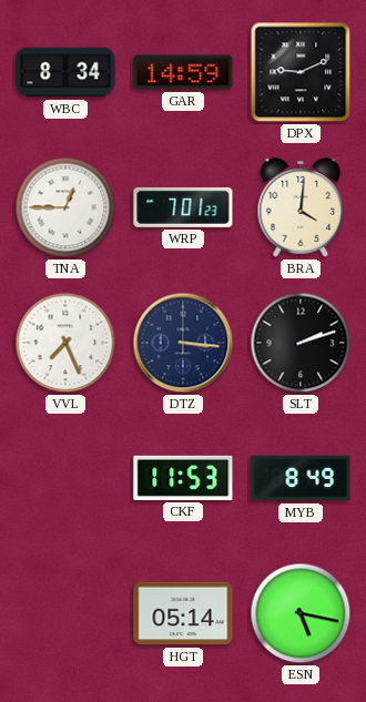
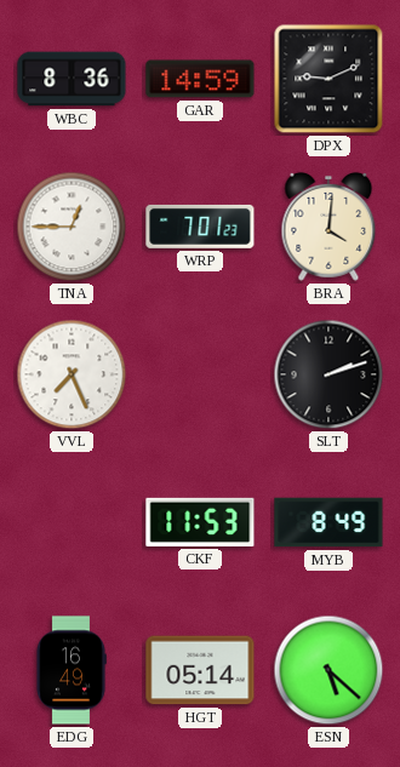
WBC: 8:34 -> 8:36
DTZ: 3:16 -> none
EDG: none -> 16:49
ESN: 5:17 -> 5:22
